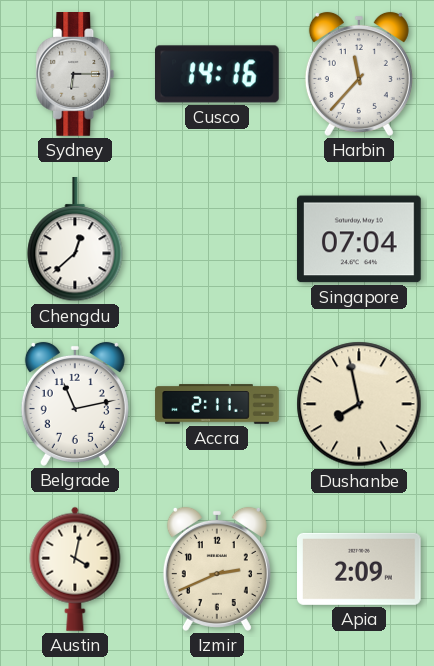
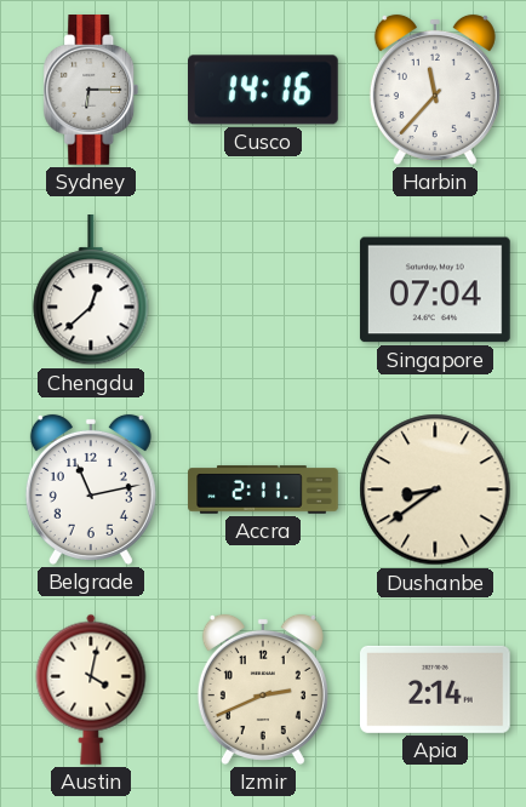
Dushanbe: 7:58 -> 8:39
Apia: 2:09 -> 2:14
